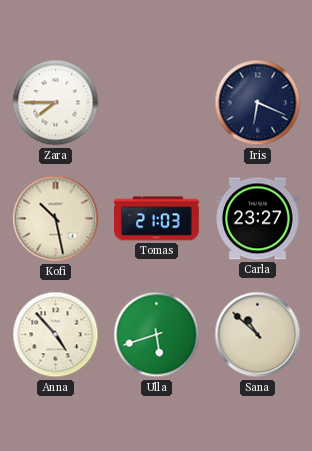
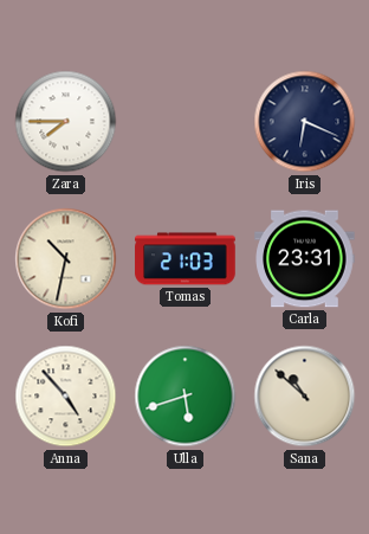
Kofi: 10:28 -> 10:32
Carla: 23:27 -> 23:31
